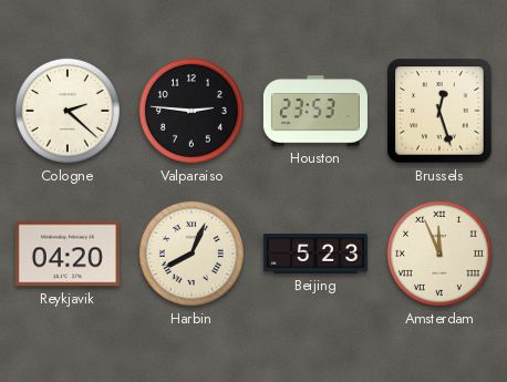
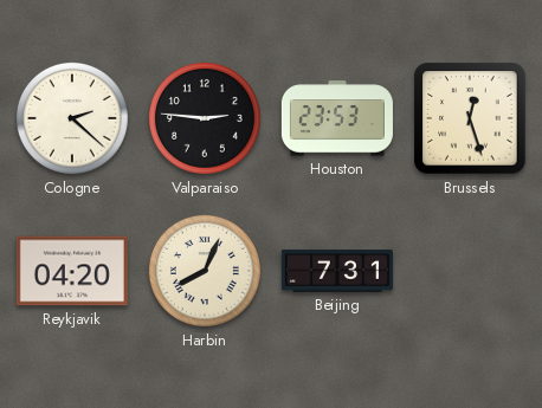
Beijing: 5:23 -> 7:31
Amsterdam: 11:56 -> none
